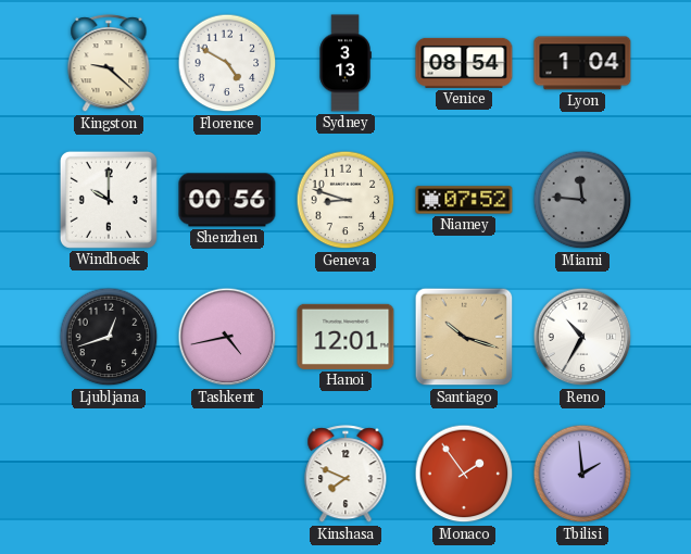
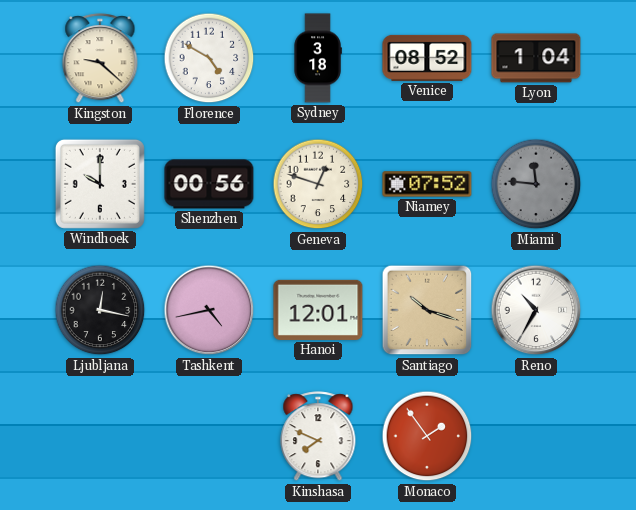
Sydney: 3:13 -> 3:18
Venice: 08:54 -> 08:52
Geneva: 8:48 -> 12:48
Ljubljana: 12:42 -> 12:17
Tbilisi: 1:59 -> none
